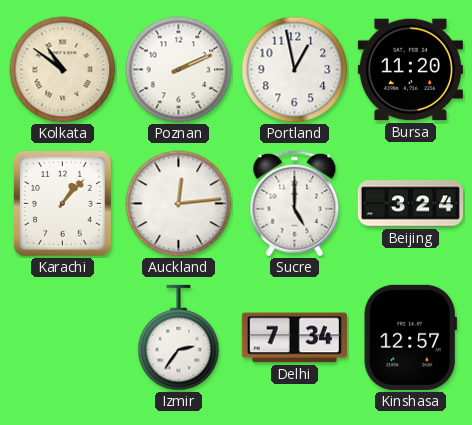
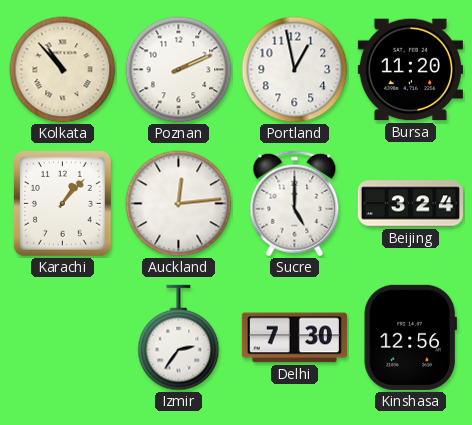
Kolkata: 10:51 -> 10:53
Delhi: 7:34 -> 7:30
Kinshasa: 12:57 -> 12:56
